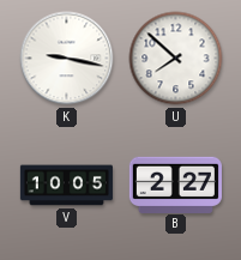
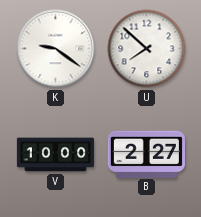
K: 9:17 -> 9:21
V: 10:05 -> 10:00
